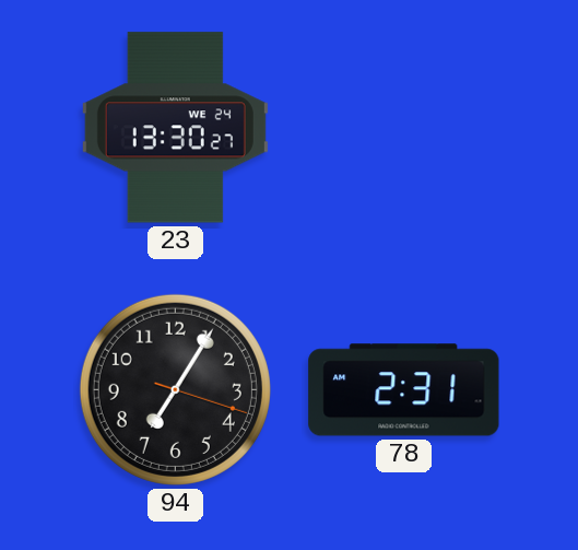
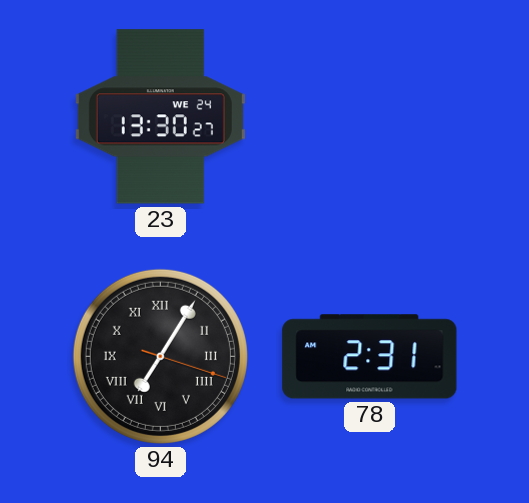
94 numerals: Arabic -> Roman
